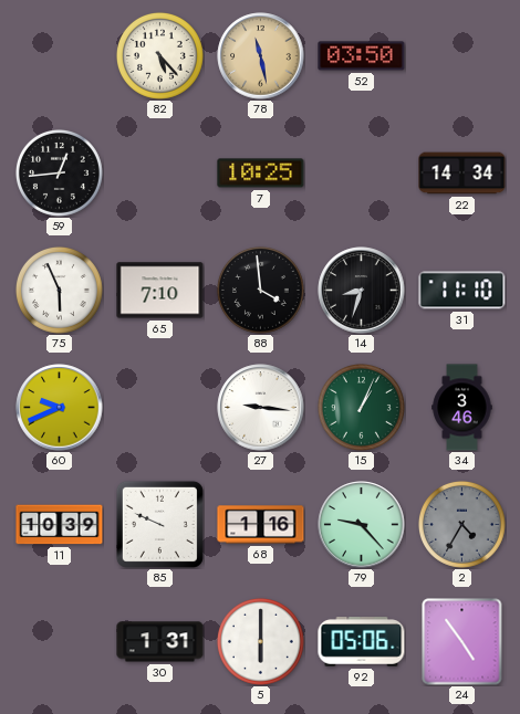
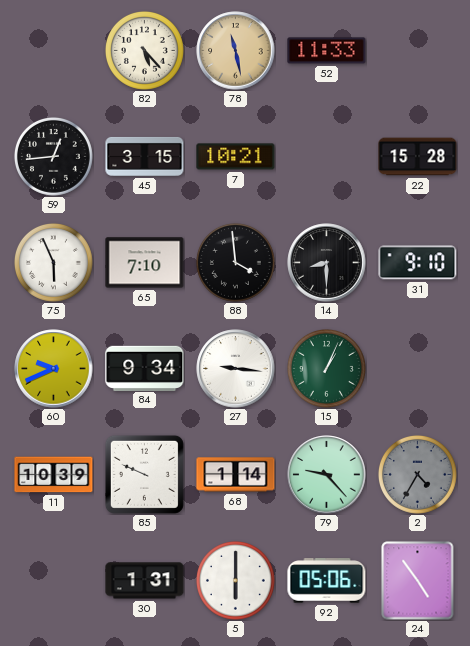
52: 03:50 -> 11:33
45: none -> 3:15
7: 10:25 -> 10:21
22: 14:34 -> 15:28
14: 8:33 -> 8:30
31: 11:10 -> 9:10
84: none -> 9:34
34: 3:46 -> none
68: 1:16 -> 1:14
